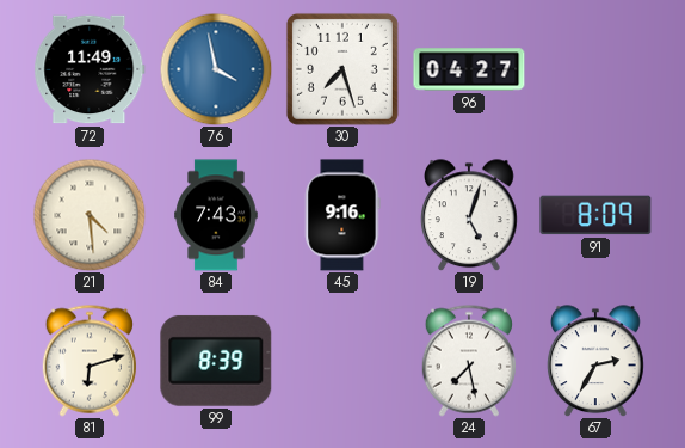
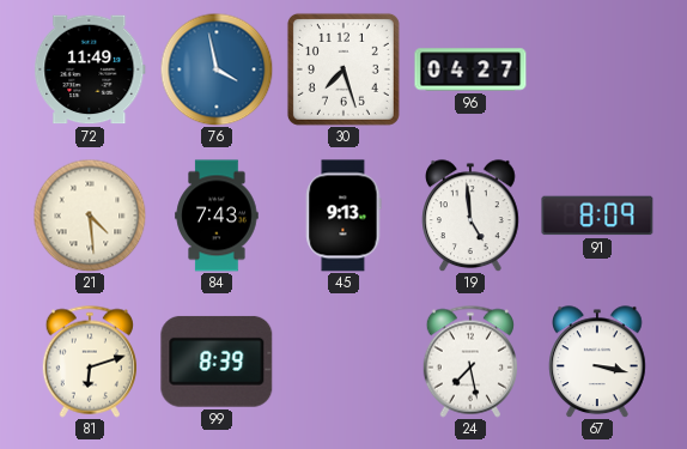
45: 9:16 -> 9:13
19: 5:03 -> 4:59
67: 2:35 -> 3:17
